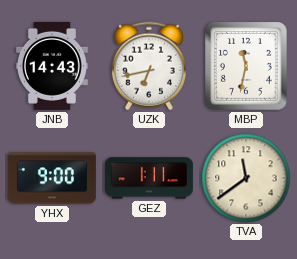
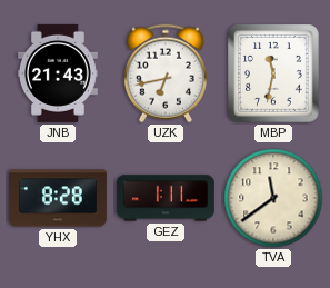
JNB: 14:43 -> 21:43
YHX: 9:00 -> 8:28
